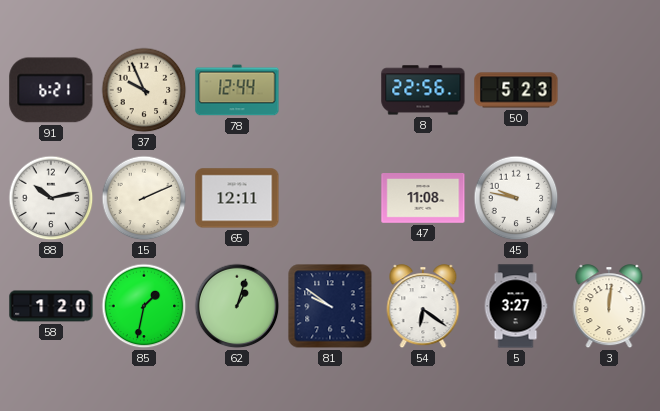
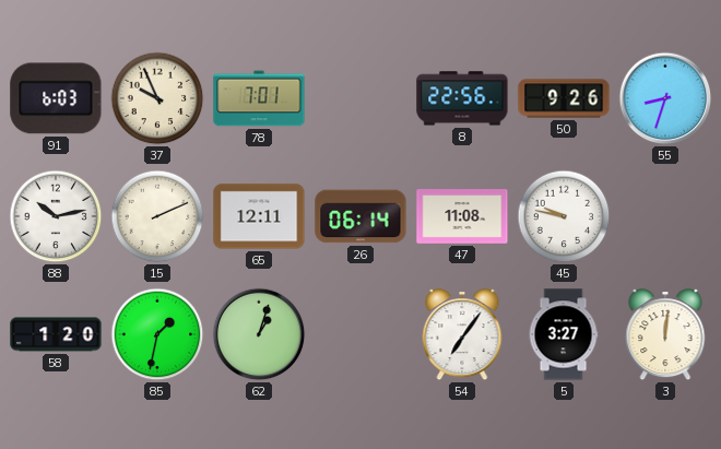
91: 6:21 -> 6:03
78: 12:44 -> 7:01
50: 5:23 -> 9:26
55: none -> 8:33
26: none -> 06:14
81: 9:51 -> none
54: 6:21 -> 7:06
